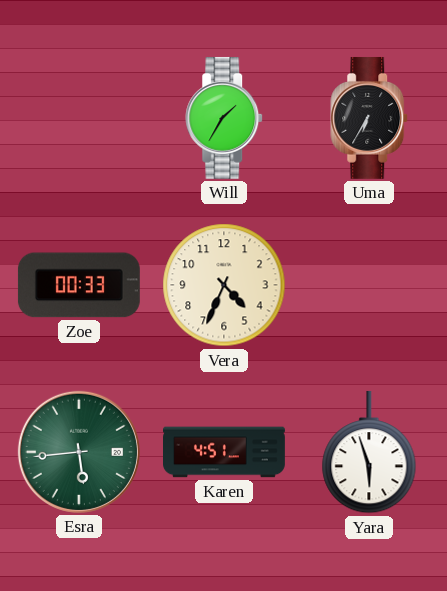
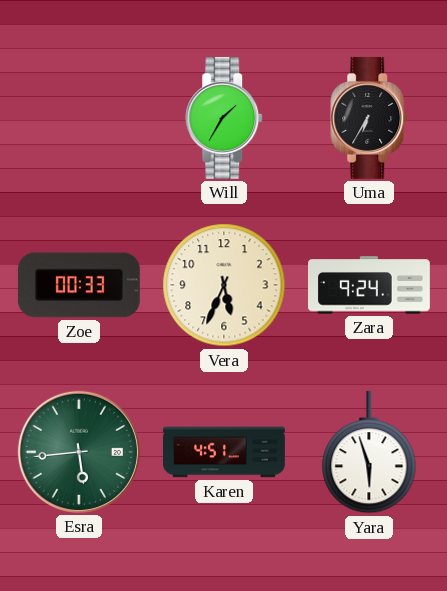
Vera: 4:34 -> 5:34
Zara: none -> 9:24
